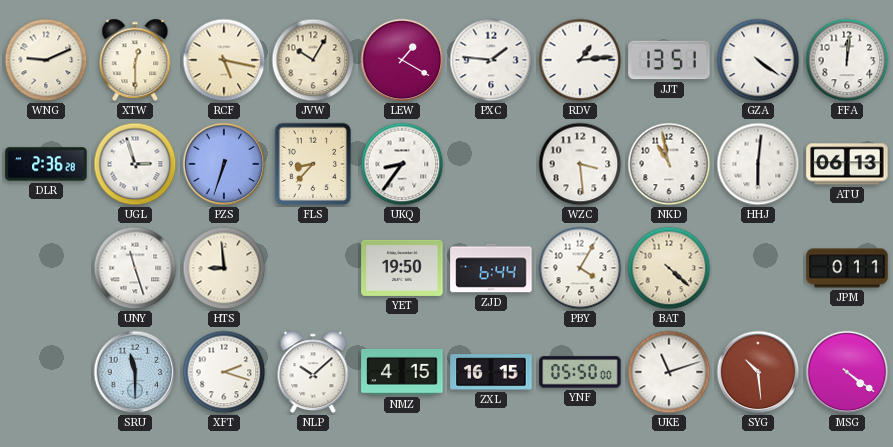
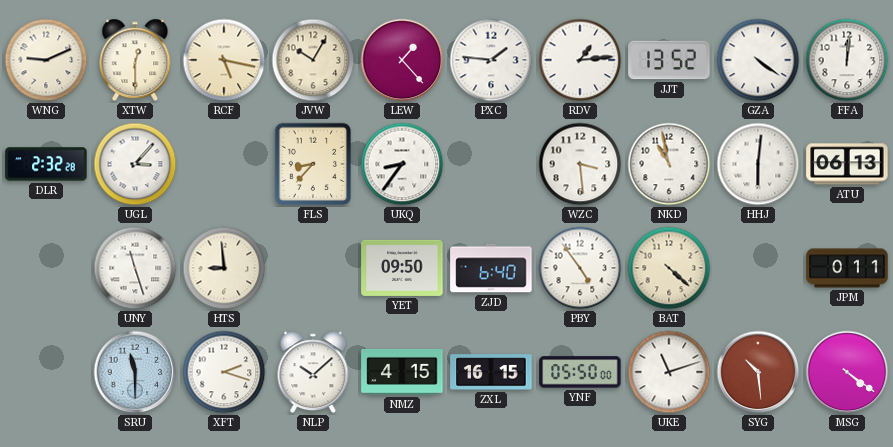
LEW: 1:20 -> 1:23
JJT: 13:51 -> 13:52
DLR: 2:36 -> 2:32
UGL: 2:57 -> 3:07
PZS: 6:33 -> none
YET: 19:50 -> 09:50
ZJD: 6:44 -> 6:40
PBY: 4:05 -> 4:54
